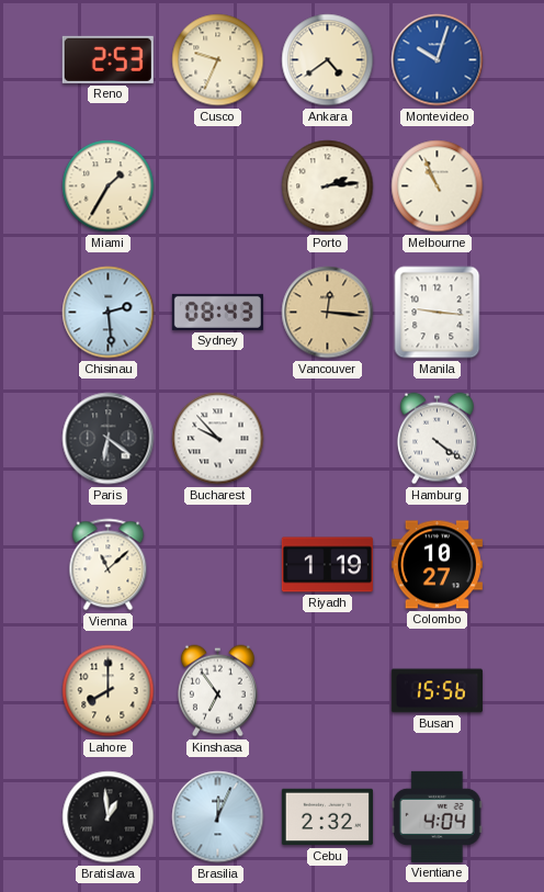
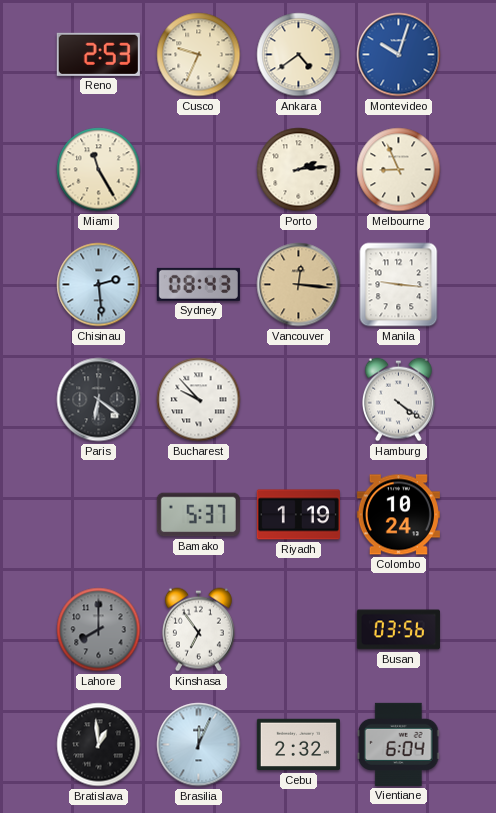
Miami: 1:35 -> 11:25
Melbourne: 10:56 -> 8:56
Vienna: 11:08 -> none
Bamako: none -> 5:37
Colombo: 10:27 -> 10:24
Lahore dial: cream -> grey
Busan: 15:56 -> 03:56
Vientiane: 4:04 -> 6:04
